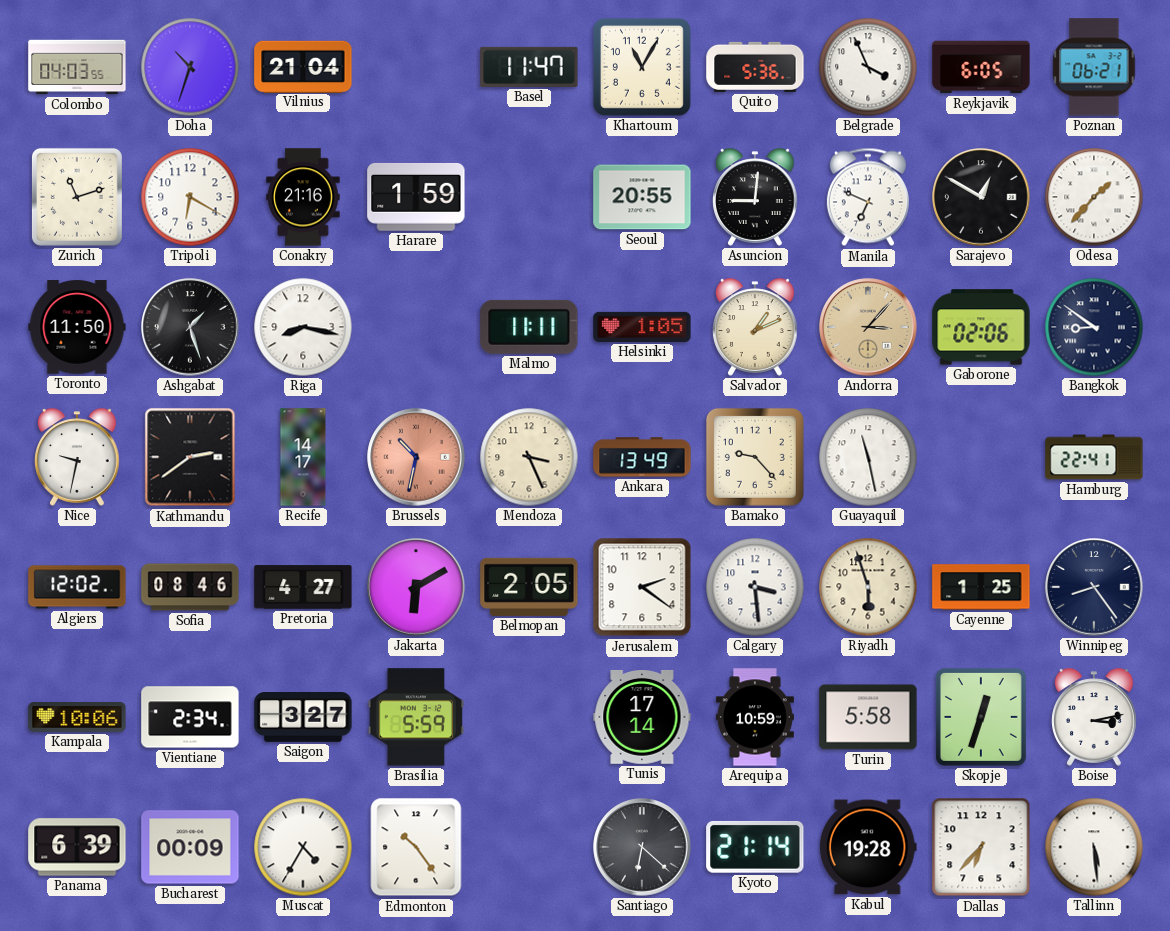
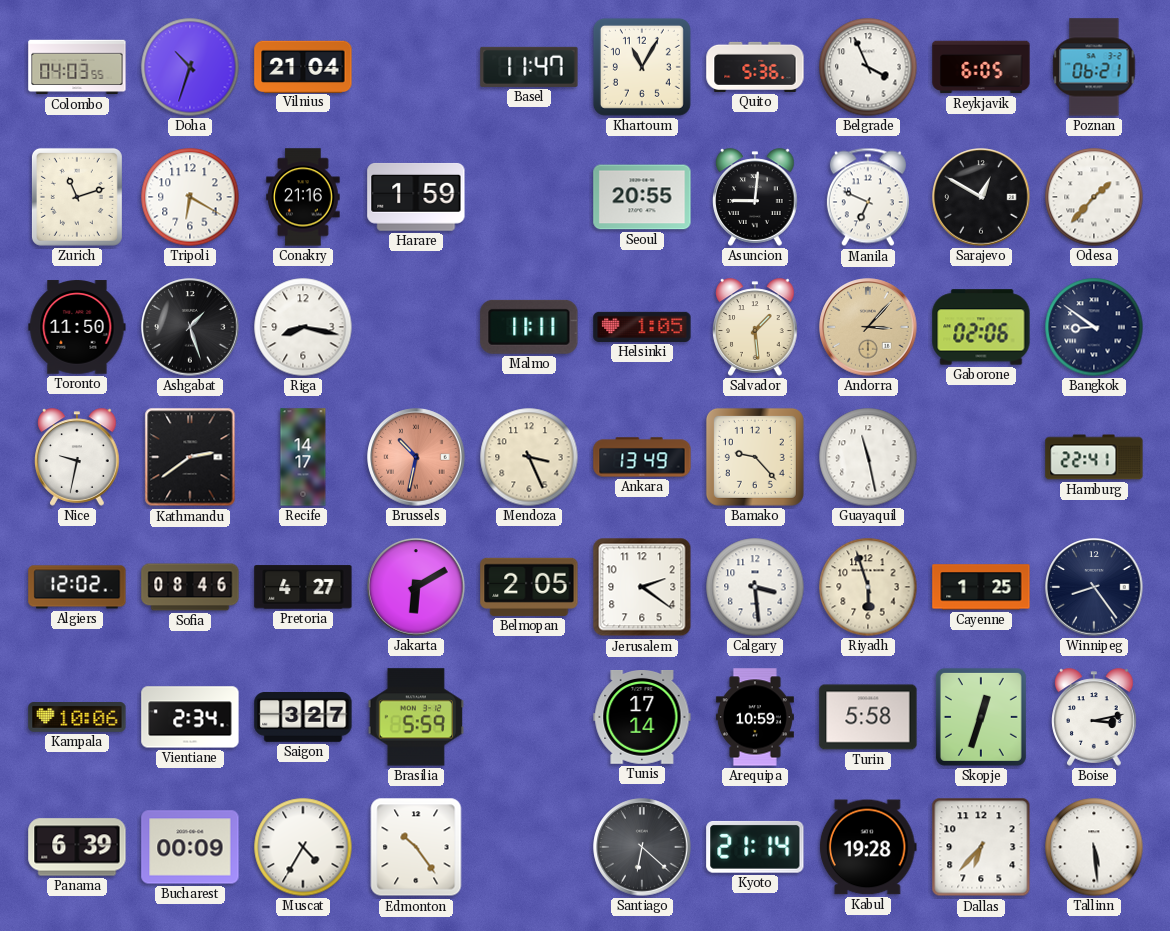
Salvador: 1:11 -> 1:29
